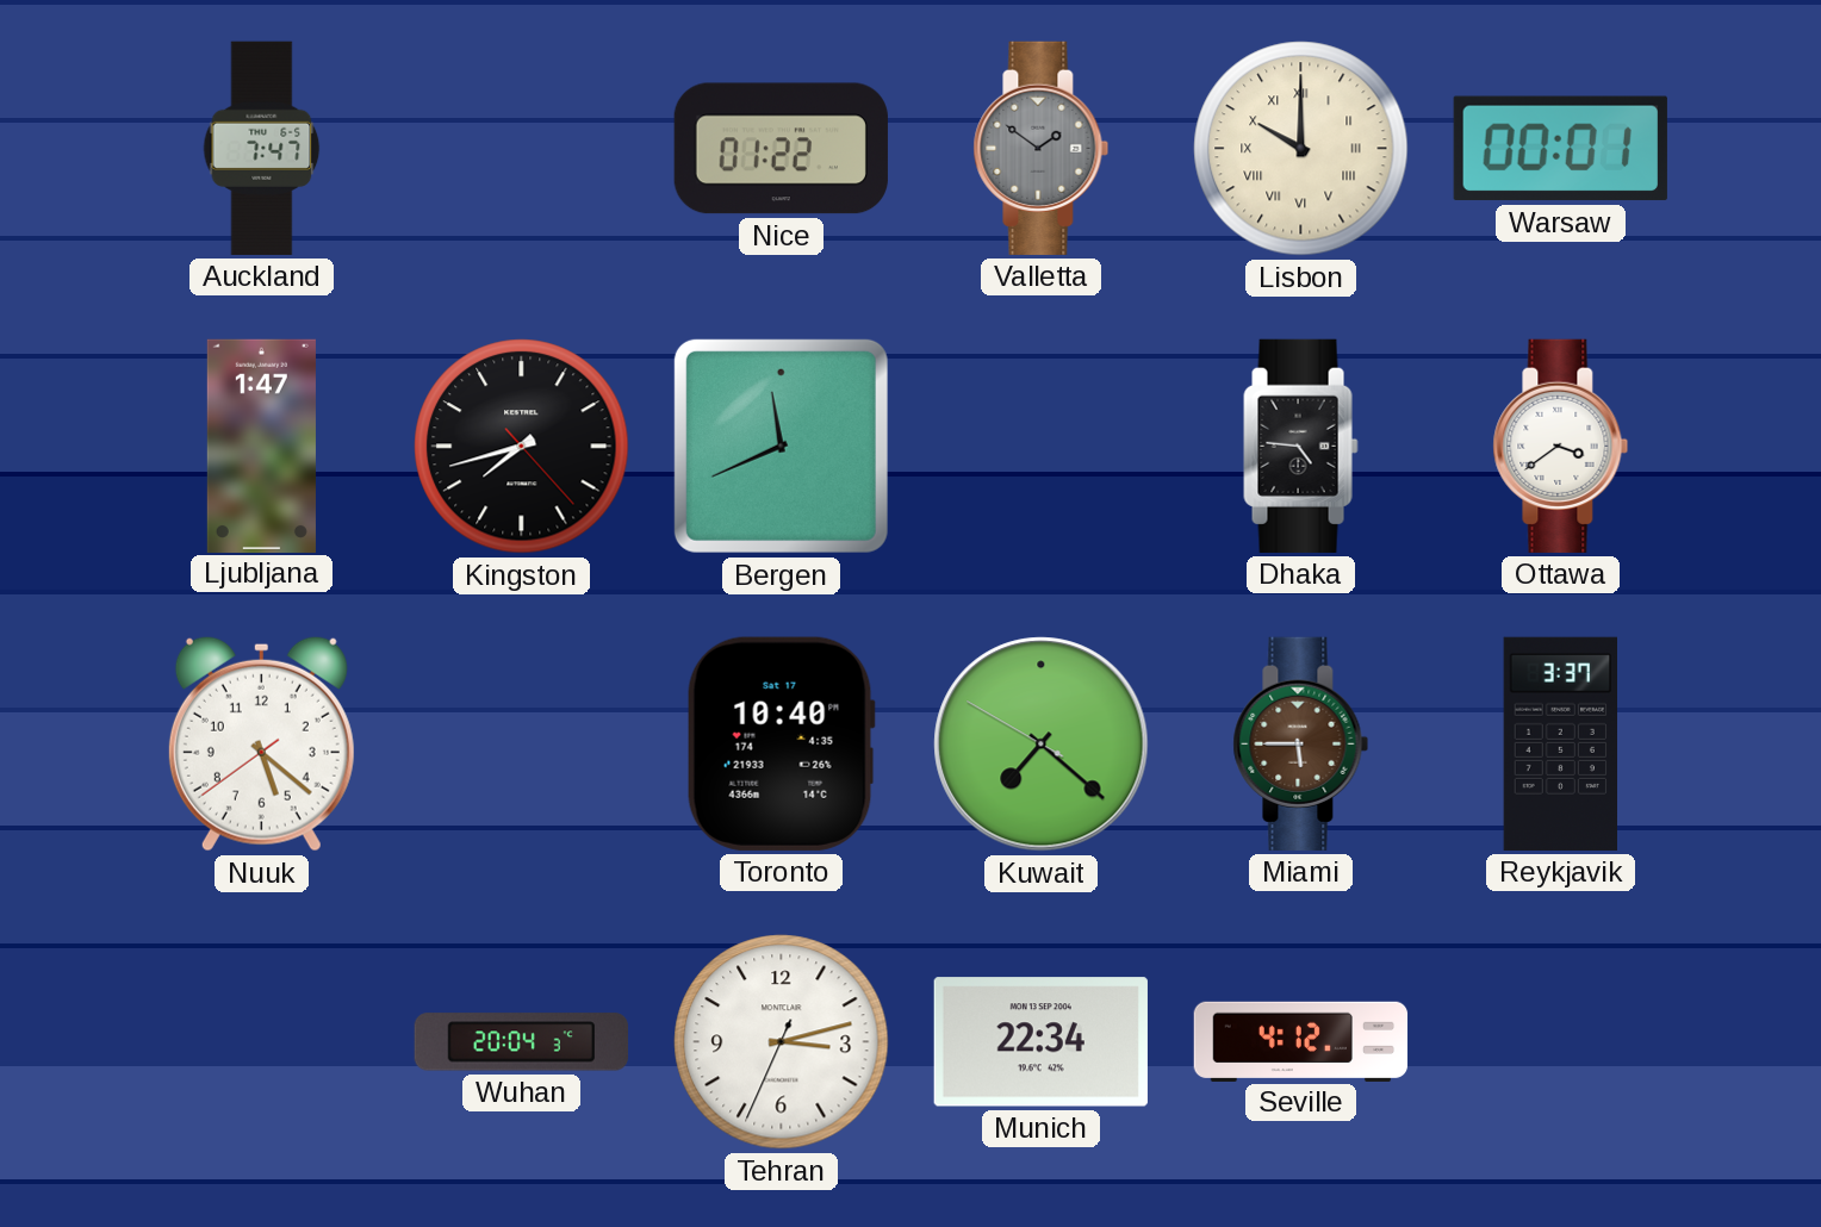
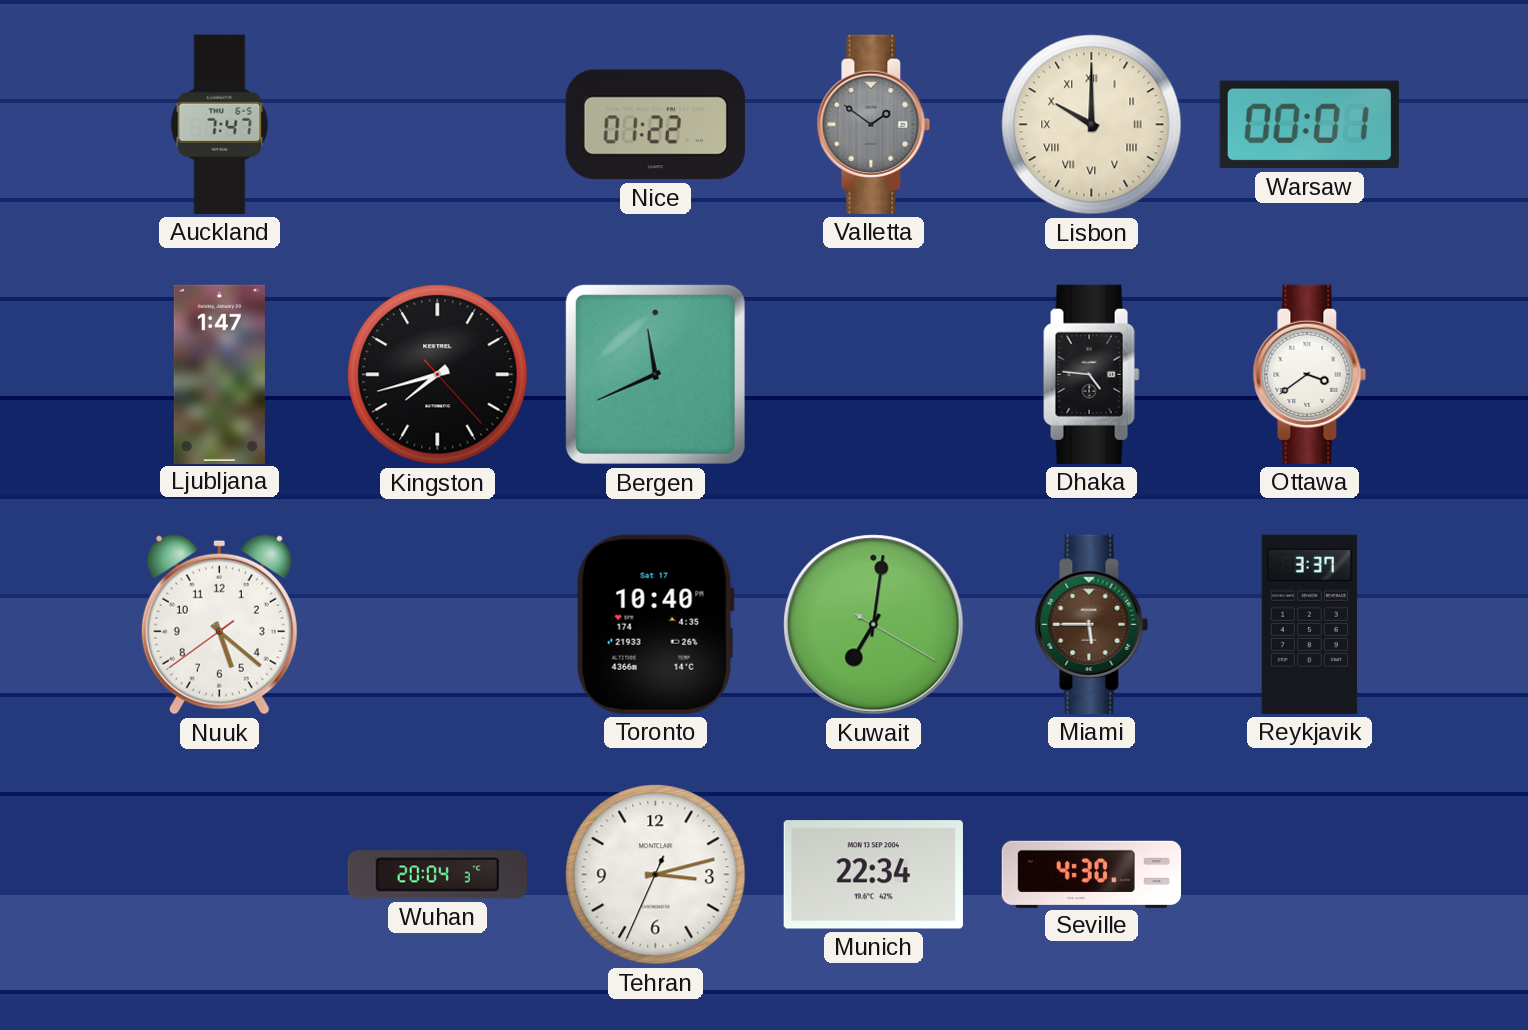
Kuwait: 7:21 -> 7:01
Seville: 4:12 -> 4:30
